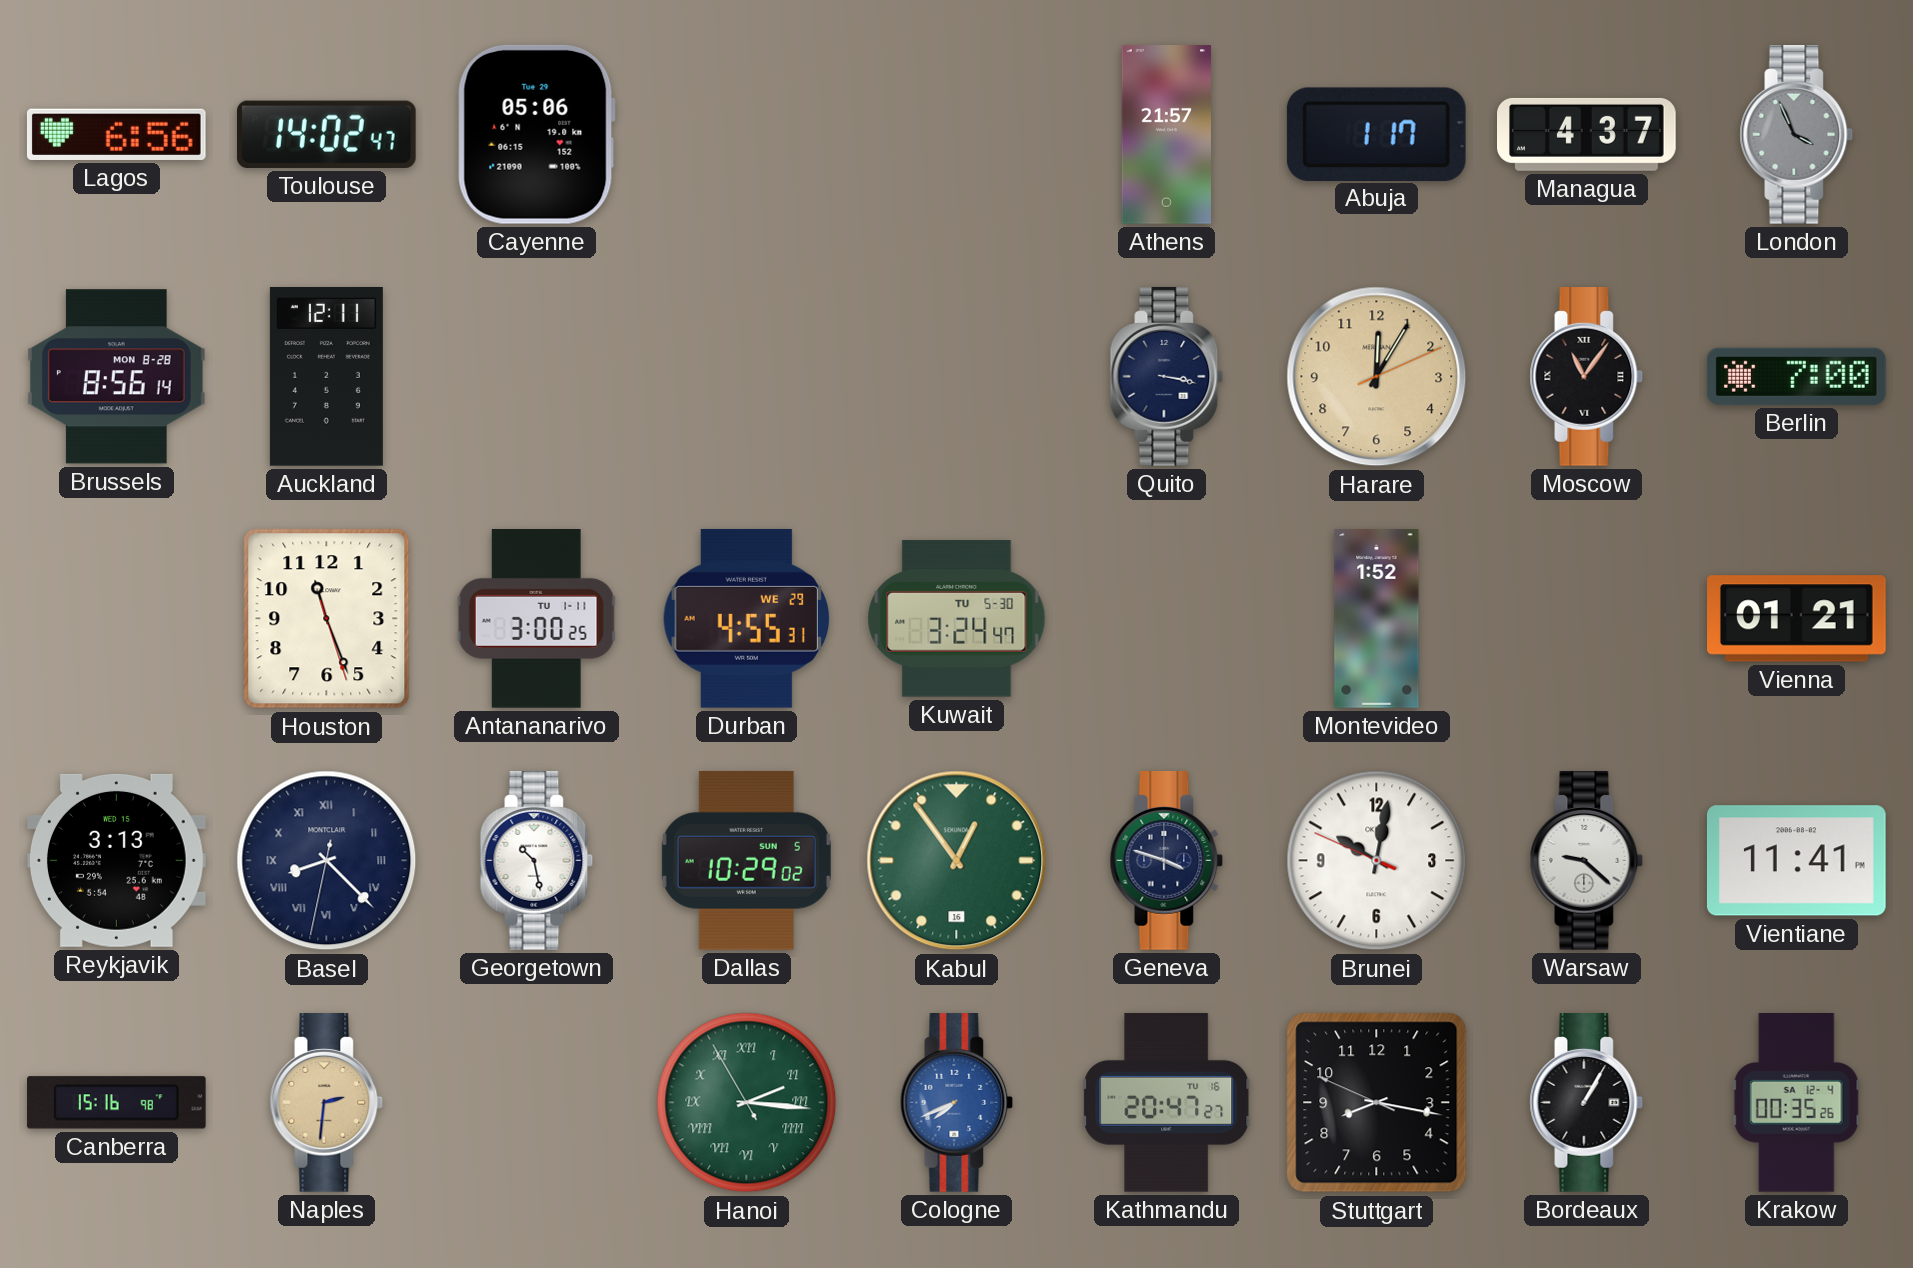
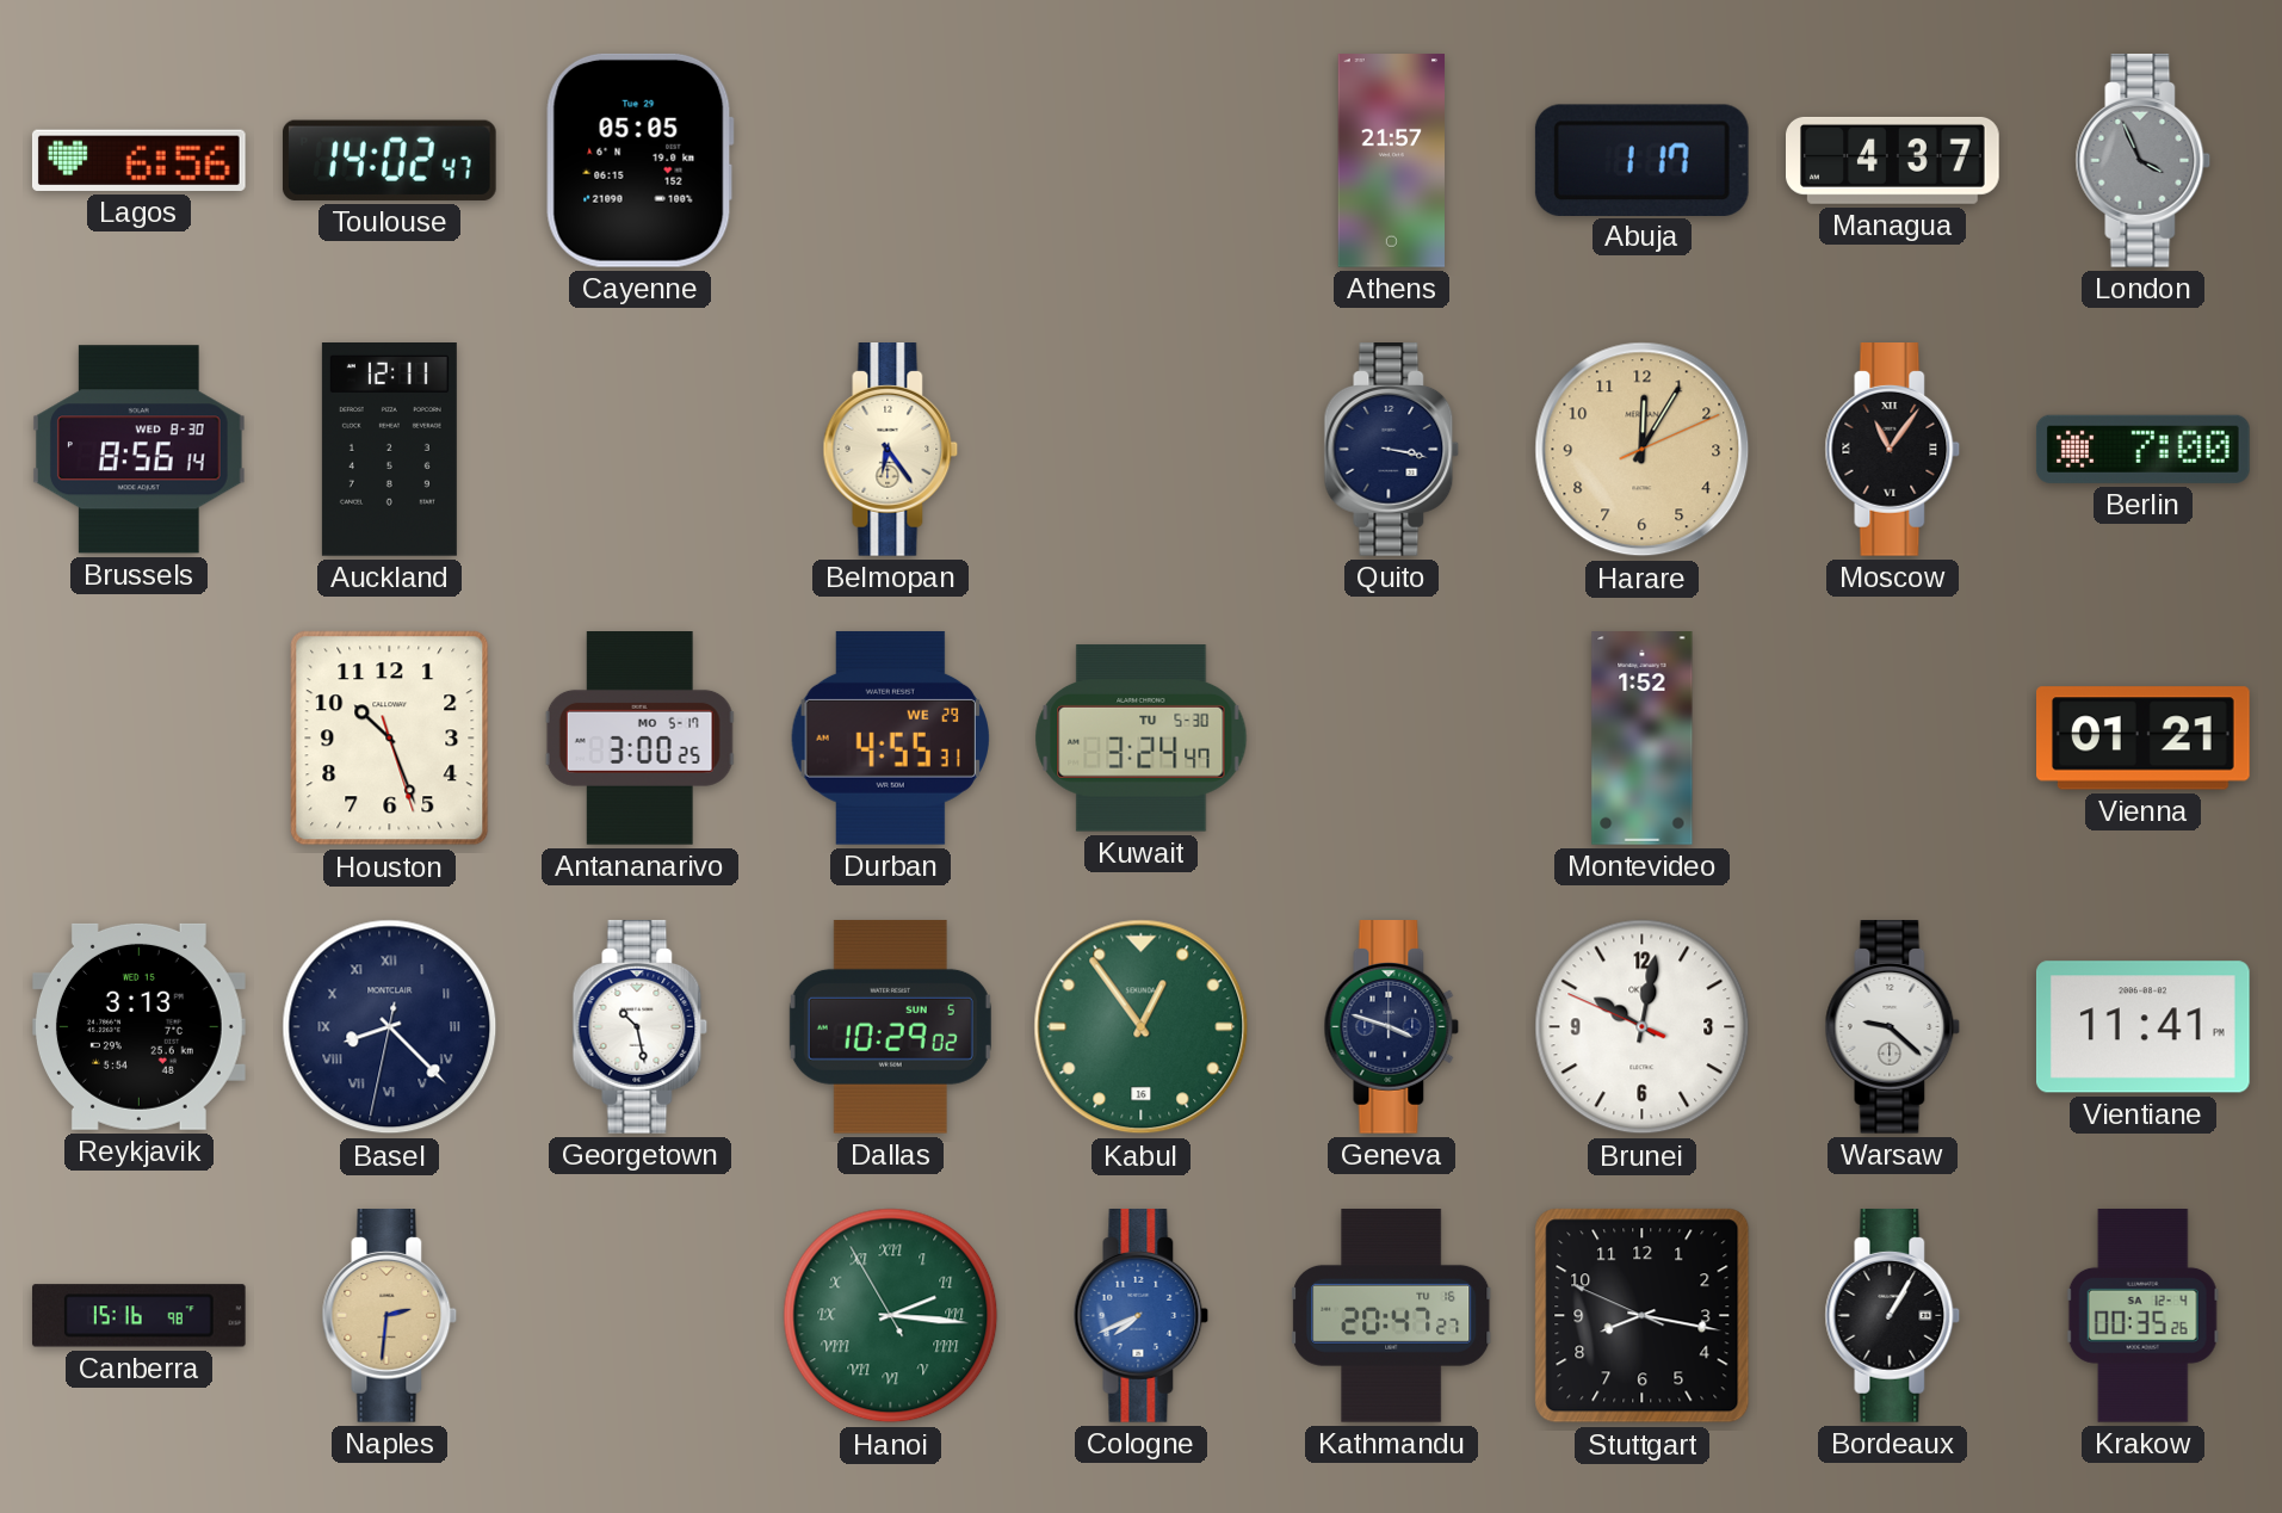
Cayenne: 05:06 -> 05:05
Brussels date: MON 8-28 -> WED 8-30
Belmopan: none -> 6:24
Houston: 11:26 -> 10:26
Antananarivo date: TU 1-11 -> MO 5-17
